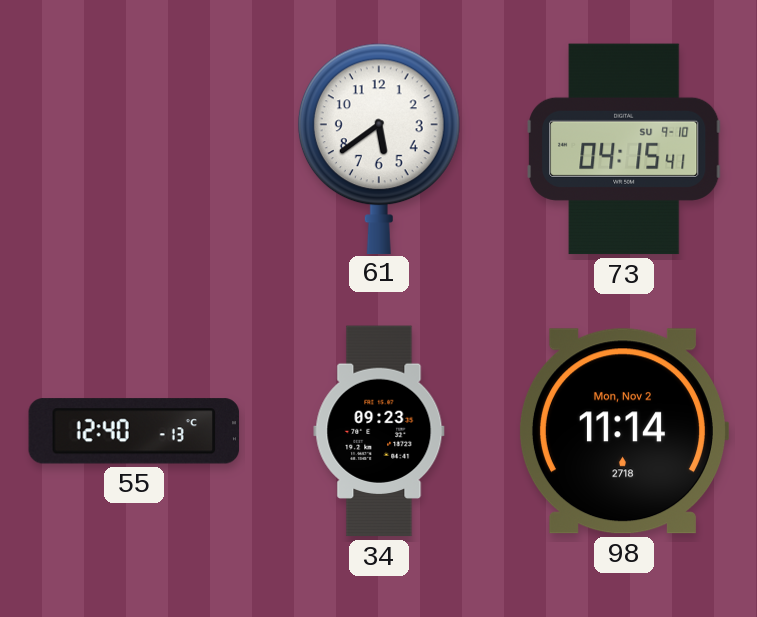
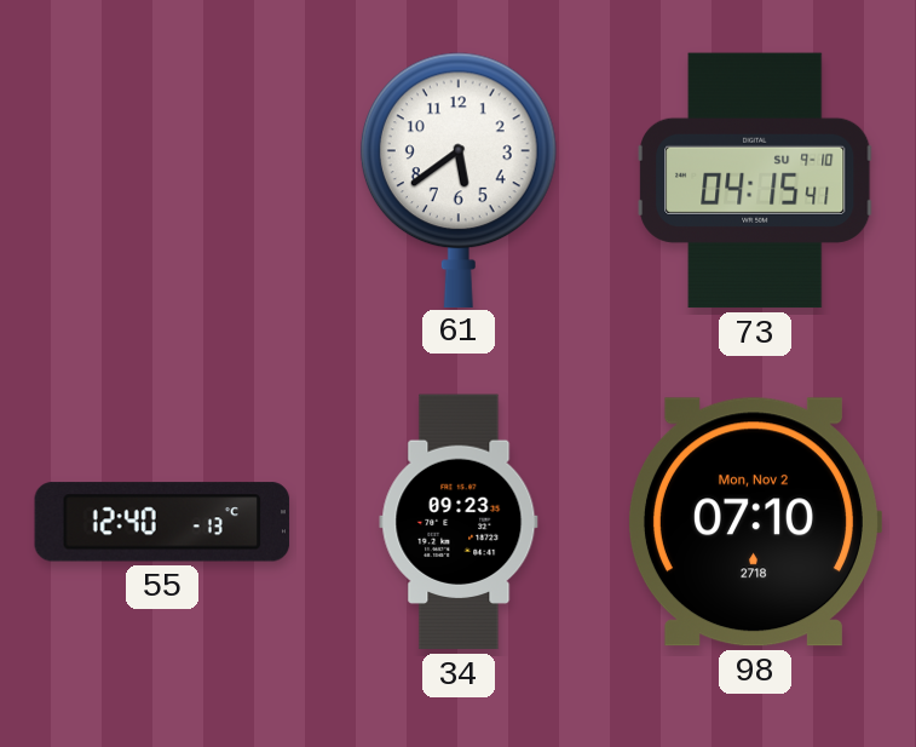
98: 11:14 -> 07:10
